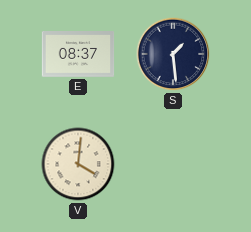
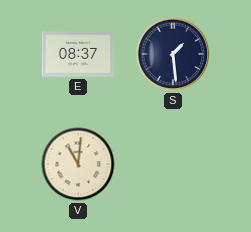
V: 4:01 -> 11:01
